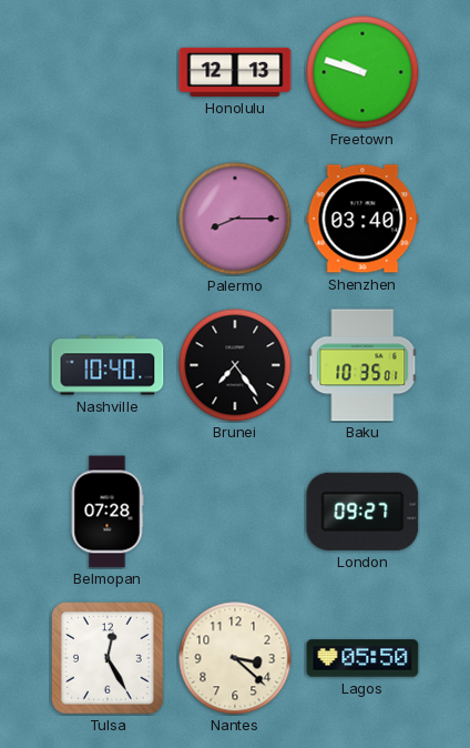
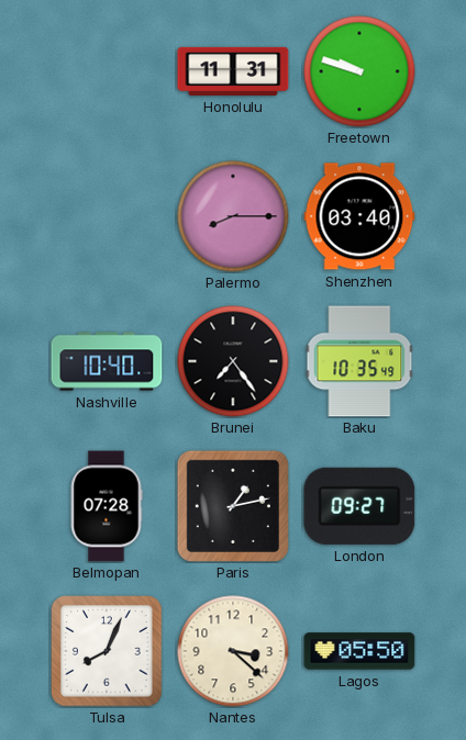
Honolulu: 12:13 -> 11:31
Baku: 10:35:01 -> 10:35:49
Paris: none -> 1:13
Tulsa: 12:25 -> 8:04
